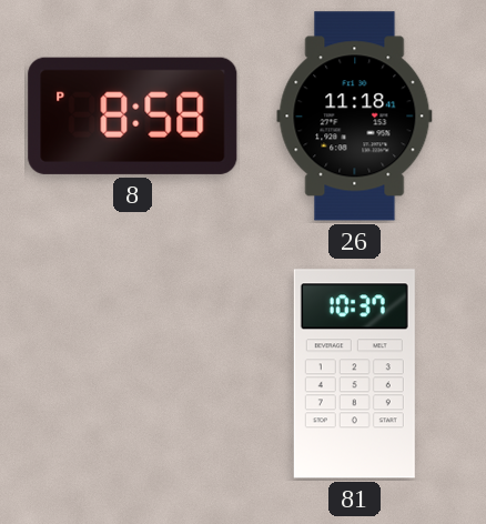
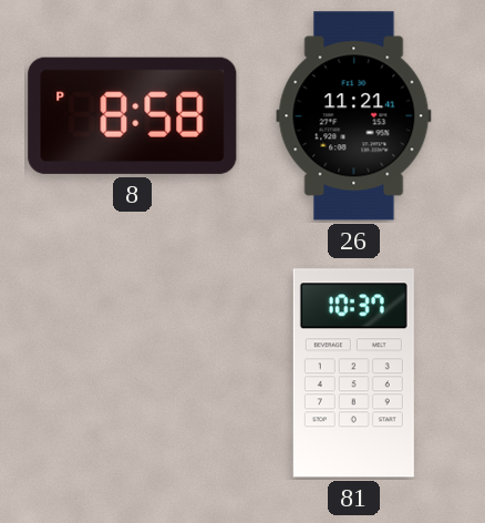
26: 11:18 -> 11:21
